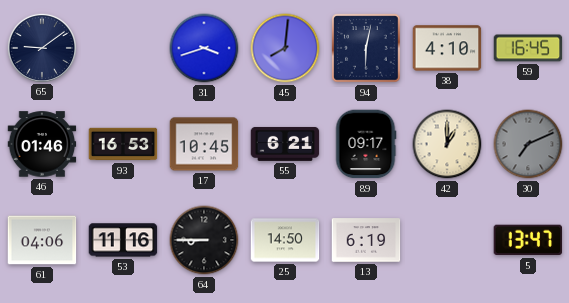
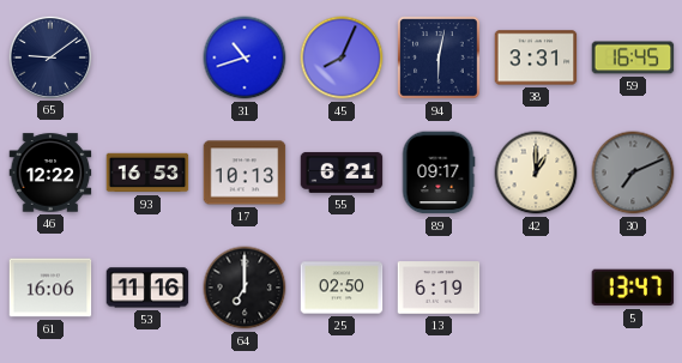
31: 3:42 -> 10:42
45: 8:01 -> 8:04
38: 4:10 -> 3:31
46: 01:46 -> 12:22
17: 10:45 -> 10:13
61: 04:06 -> 16:06
64: 8:45 -> 7:00
25: 14:50 -> 02:50
